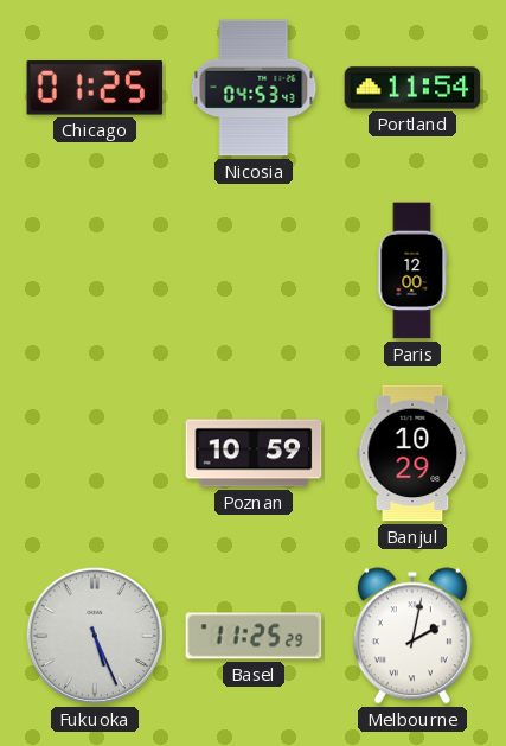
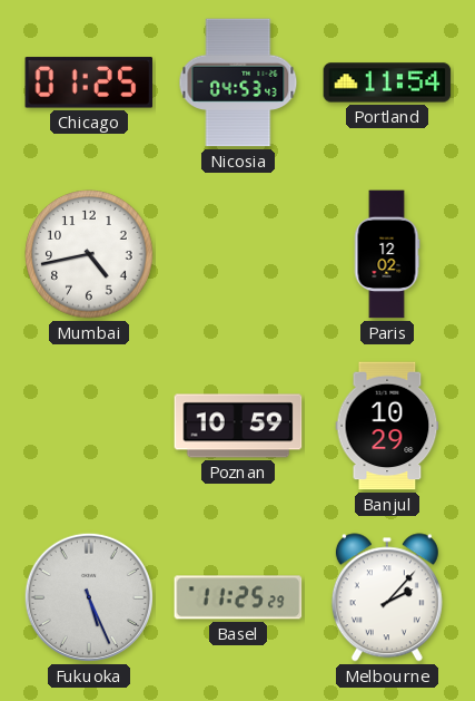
Mumbai: none -> 4:43
Paris: 12:00 -> 12:02
Melbourne: 2:02 -> 2:07
